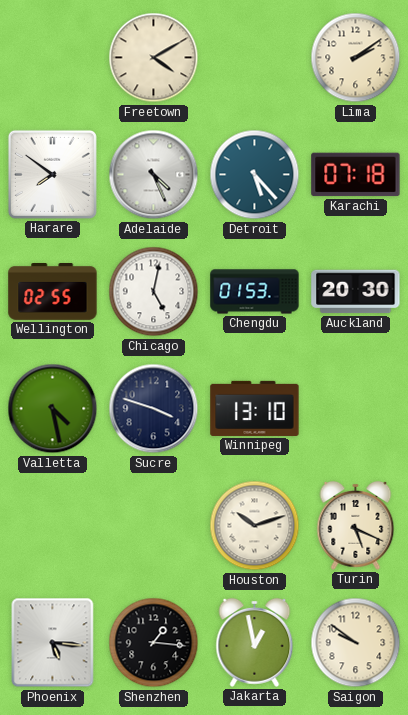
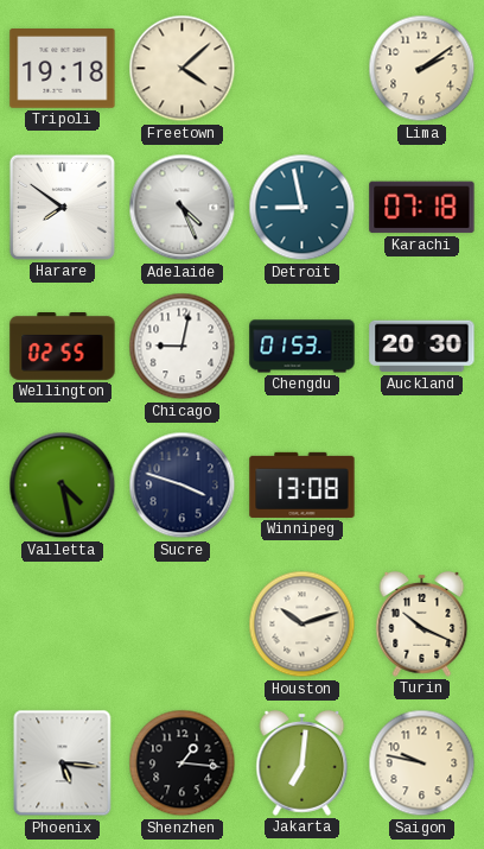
Tripoli: none -> 19:18
Freetown: 4:10 -> 4:08
Detroit: 5:23 -> 8:58
Chicago: 5:02 -> 9:02
Winnipeg: 13:10 -> 13:08
Turin: 5:19 -> 10:19
Jakarta: 12:58 -> 7:01
Saigon: 9:51 -> 9:47
